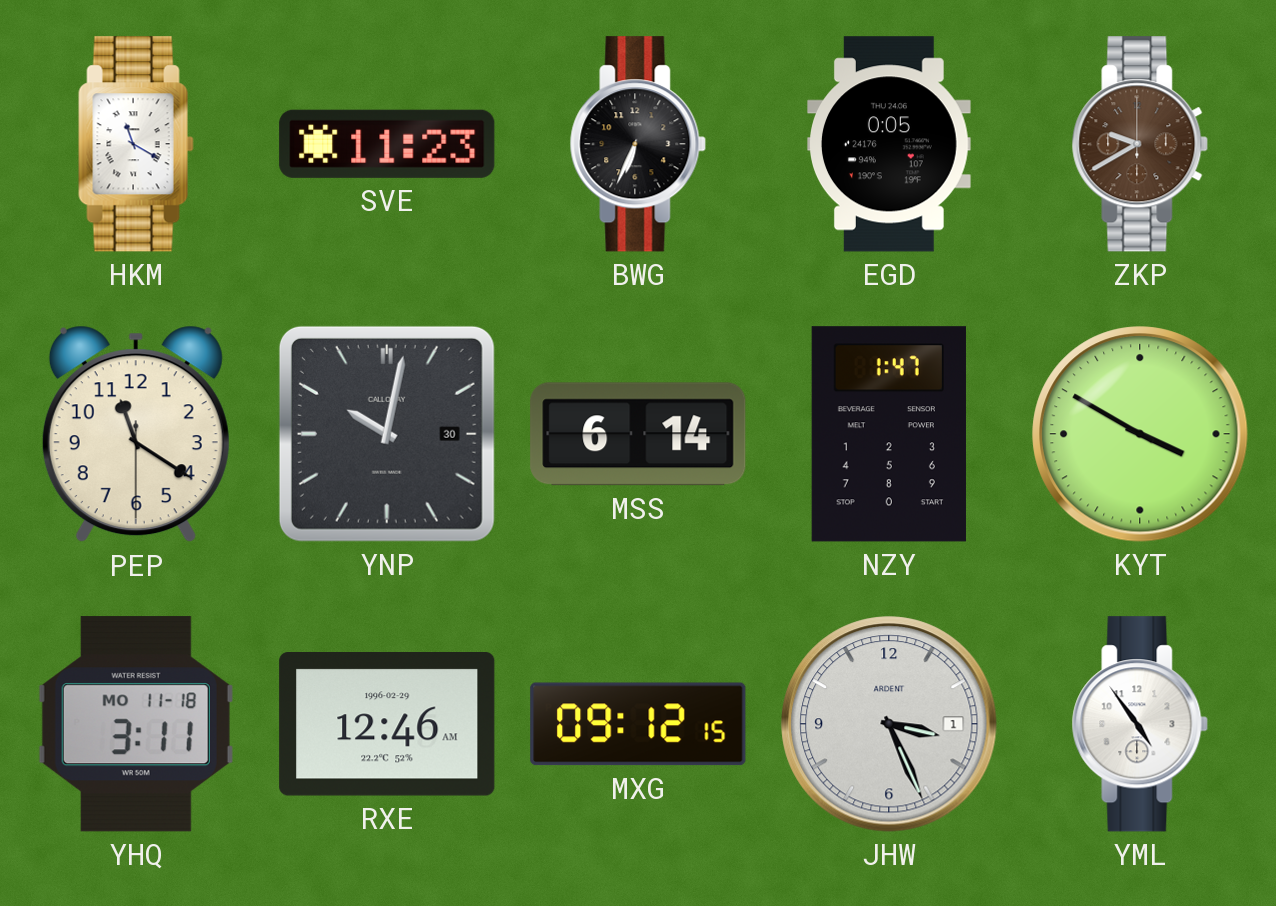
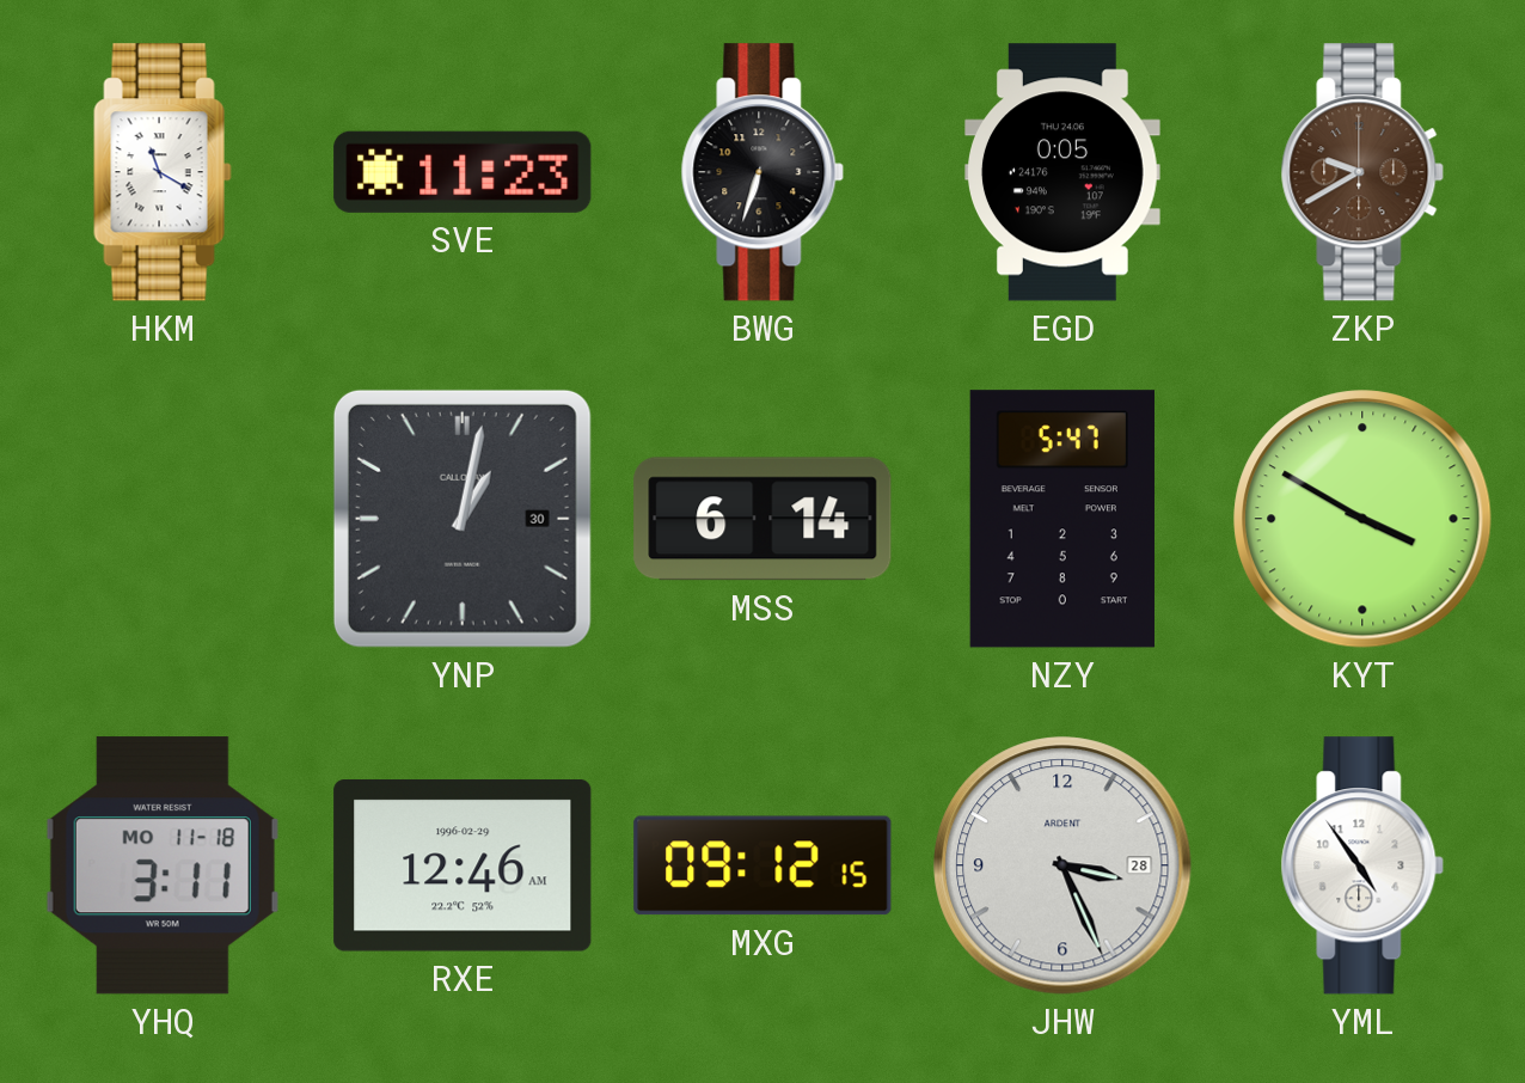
BWG: 6:34 -> 6:33
PEP: 11:20 -> none
YNP: 10:02 -> 1:02
NZY: 1:47 -> 5:47
JHW date: 1 -> 28
